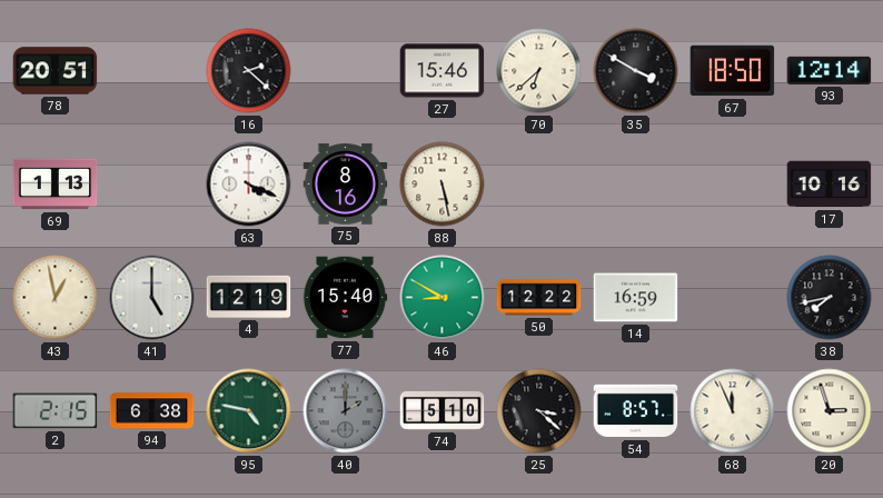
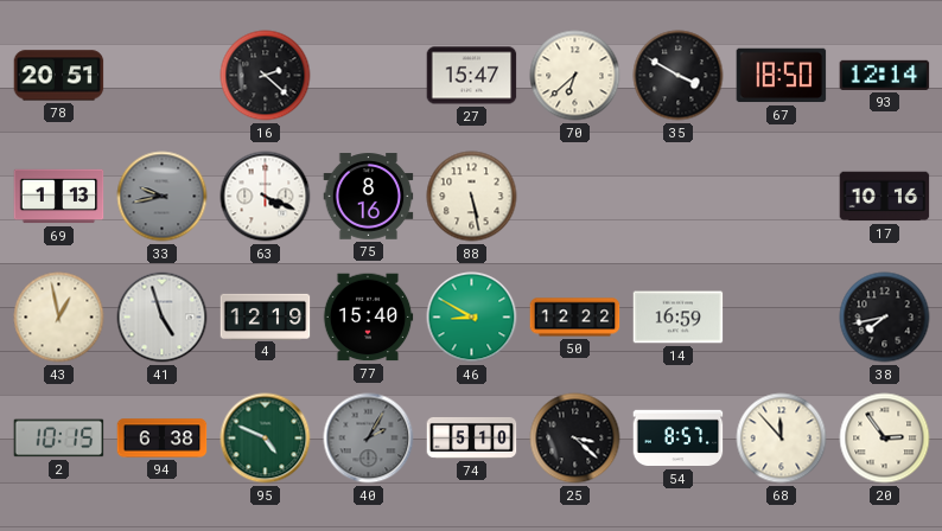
27: 15:46 -> 15:47
33: none -> 9:43
41: 5:00 -> 4:57
2: 2:15 -> 10:15
95: 4:47 -> 4:49
40: 2:00 -> 2:05
68: 11:56 -> 11:53
20: 2:57 -> 2:54
